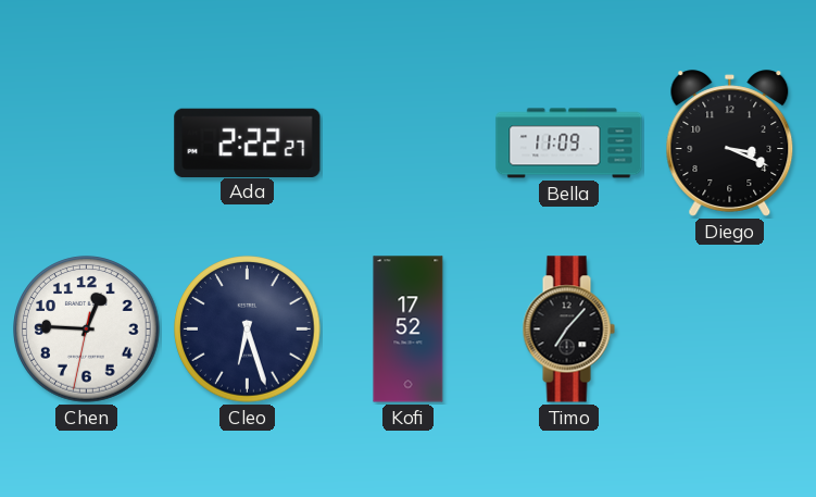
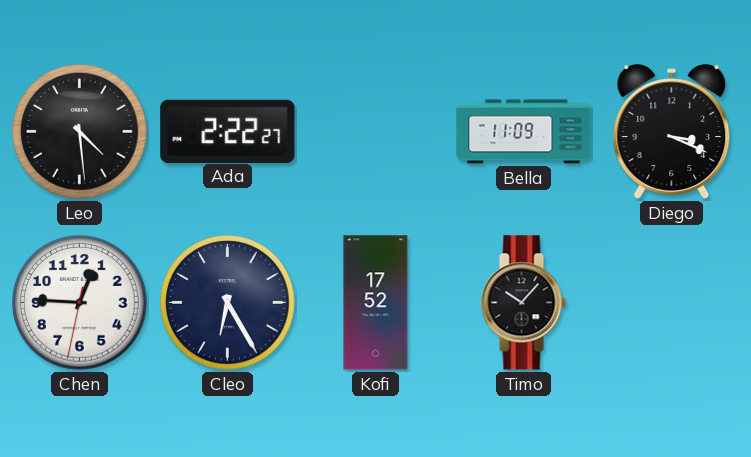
Leo: none -> 4:29
Cleo: 6:27 -> 6:25
Timo: 7:07 -> 10:07
